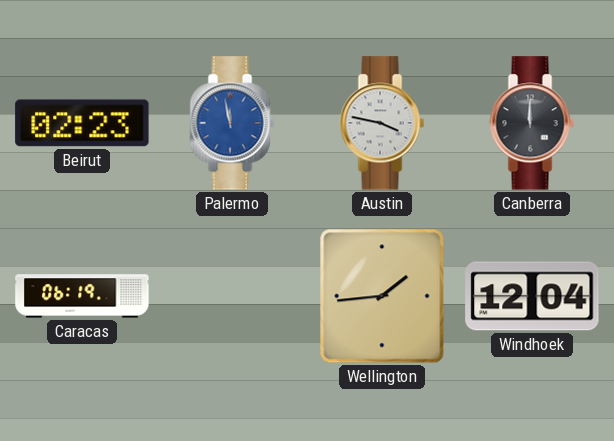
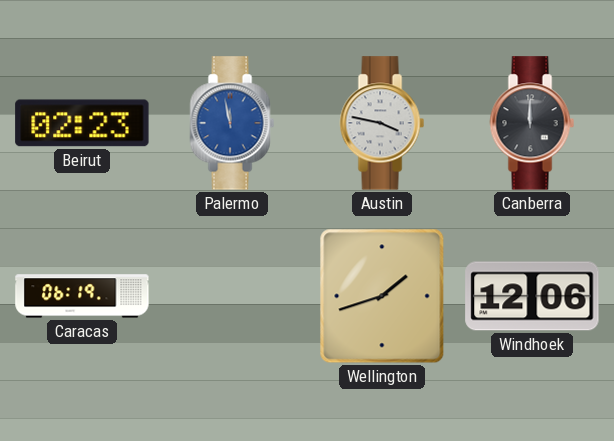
Wellington: 1:44 -> 1:42
Windhoek: 12:04 -> 12:06
